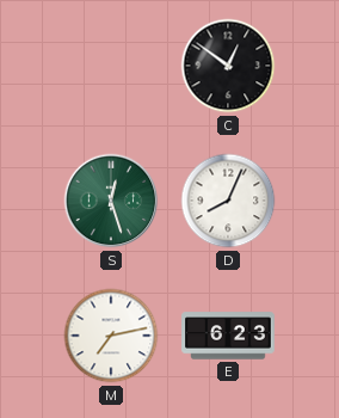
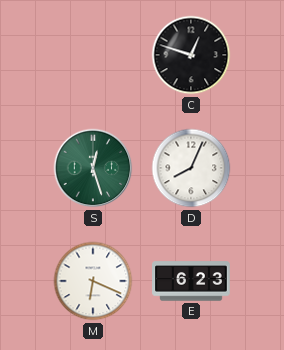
C: 12:51 -> 12:48
M: 7:13 -> 6:19
